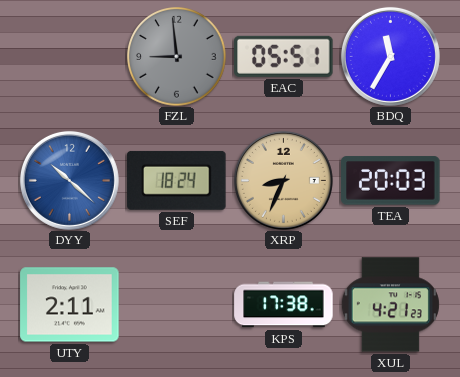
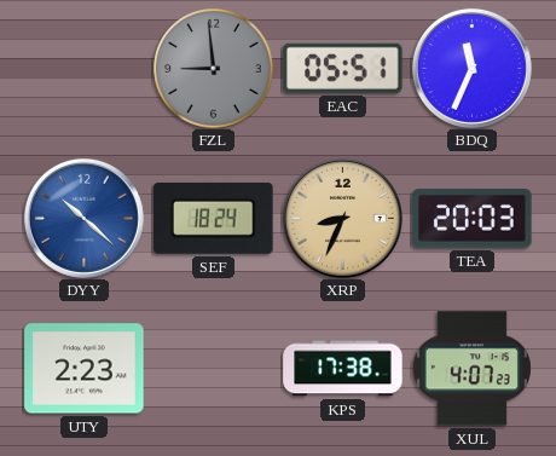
BDQ: 11:35 -> 11:34
UTY: 2:11 -> 2:23
XUL: 4:21 -> 4:07
